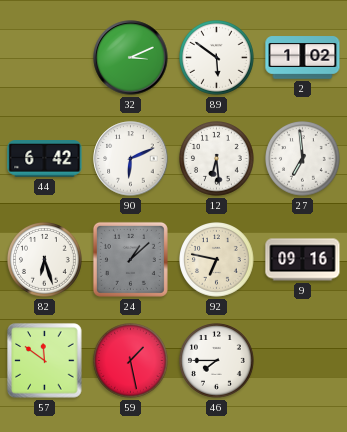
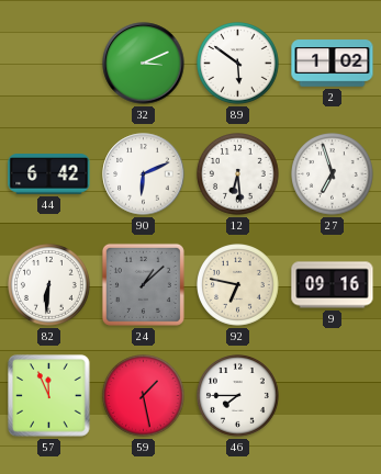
27: 6:59 -> 6:57
82: 6:27 -> 6:31
57: 11:51 -> 11:56
